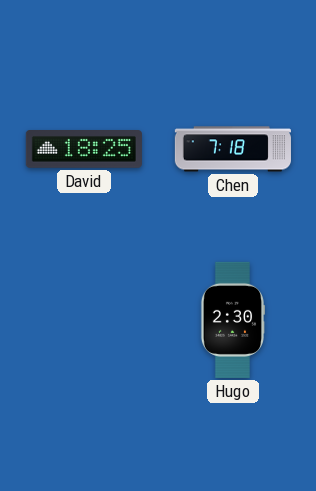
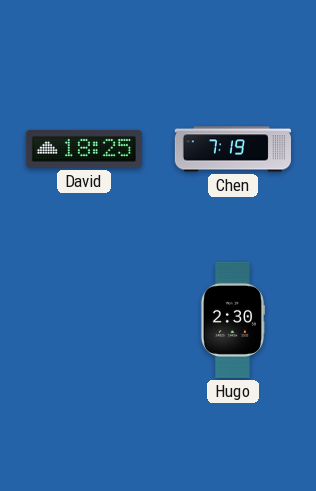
Chen: 7:18 -> 7:19
